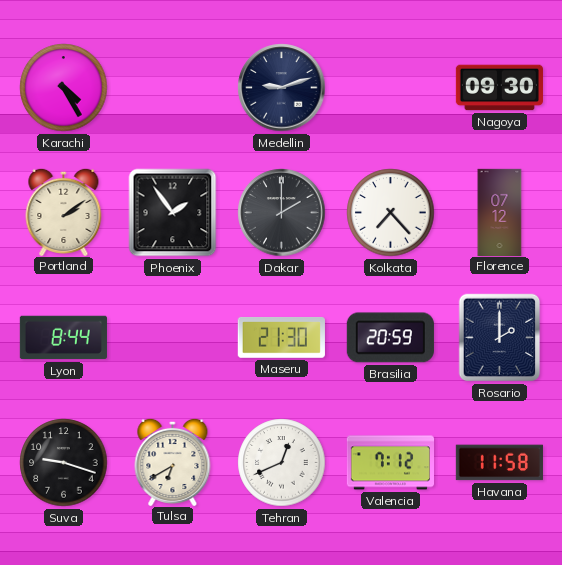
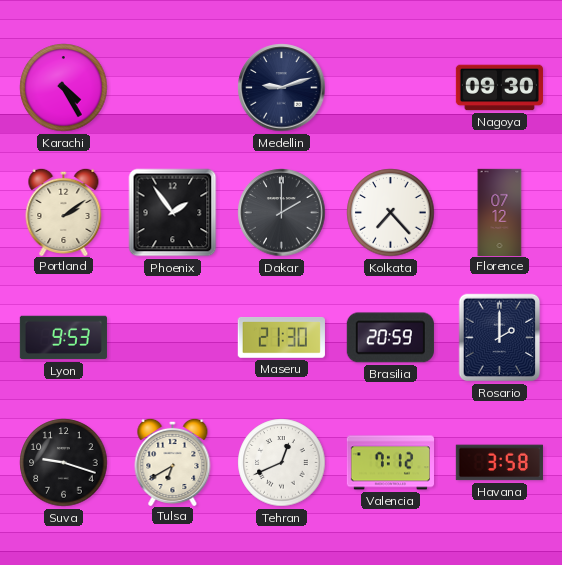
Lyon: 8:44 -> 9:53
Havana: 11:58 -> 3:58
